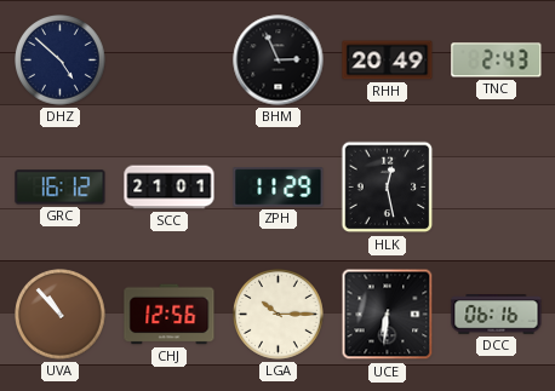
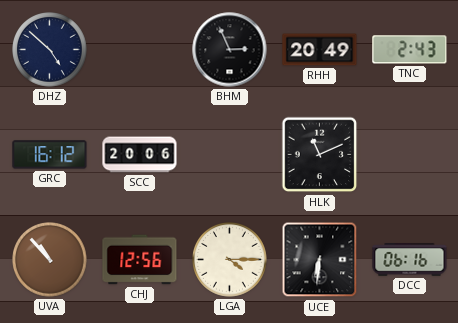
SCC: 21:01 -> 20:06
ZPH: 11:29 -> none
HLK: 12:28 -> 11:11
LGA: 10:15 -> 4:15
